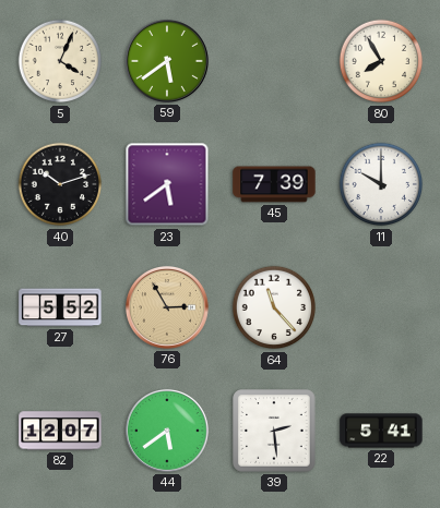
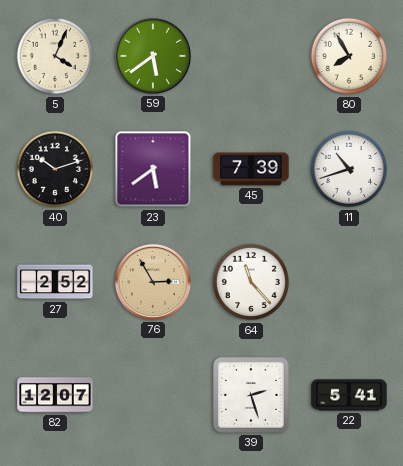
11: 10:00 -> 10:42
27: 5:52 -> 2:52
44: 5:39 -> none
39: 2:29 -> 2:27
